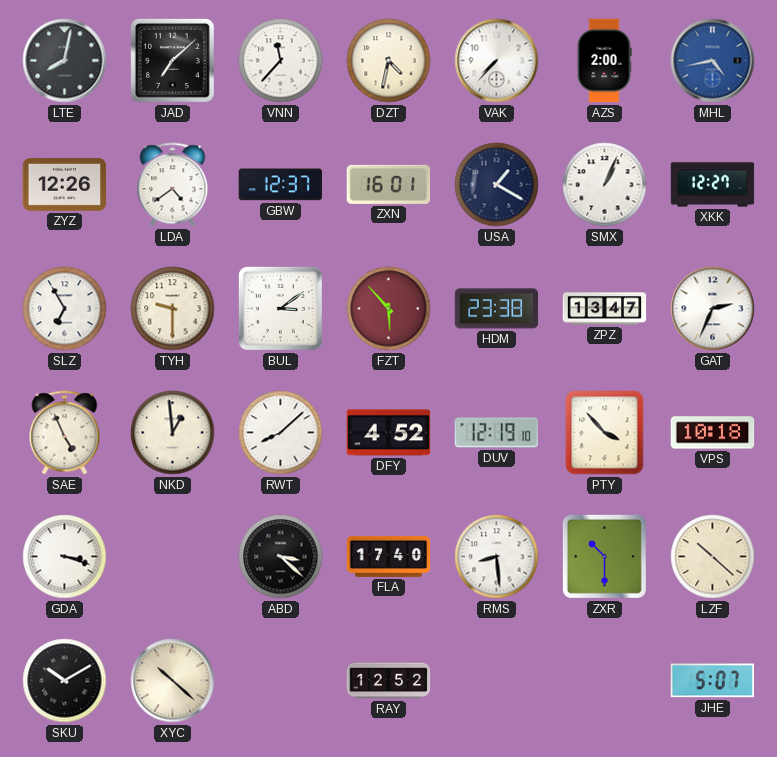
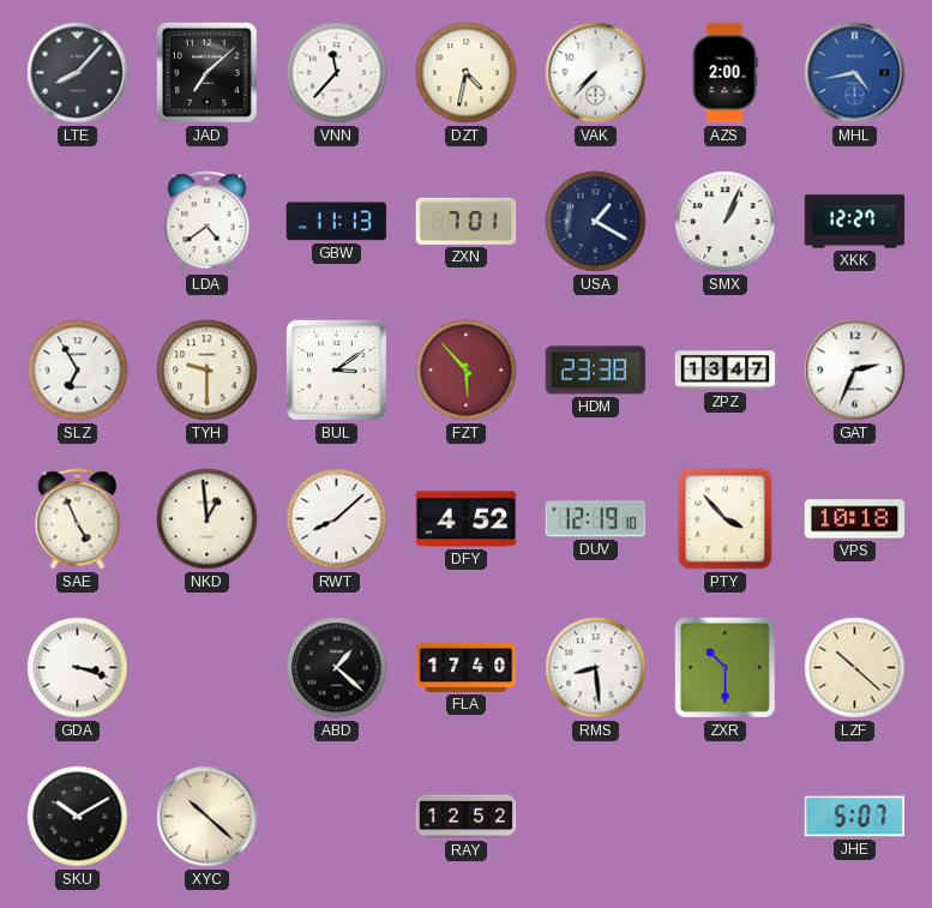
LTE: 8:02 -> 8:07
ZYZ: 12:26 -> none
GBW: 12:37 -> 11:13
ZXN: 16:01 -> 7:01
ABD: 3:22 -> 1:22
